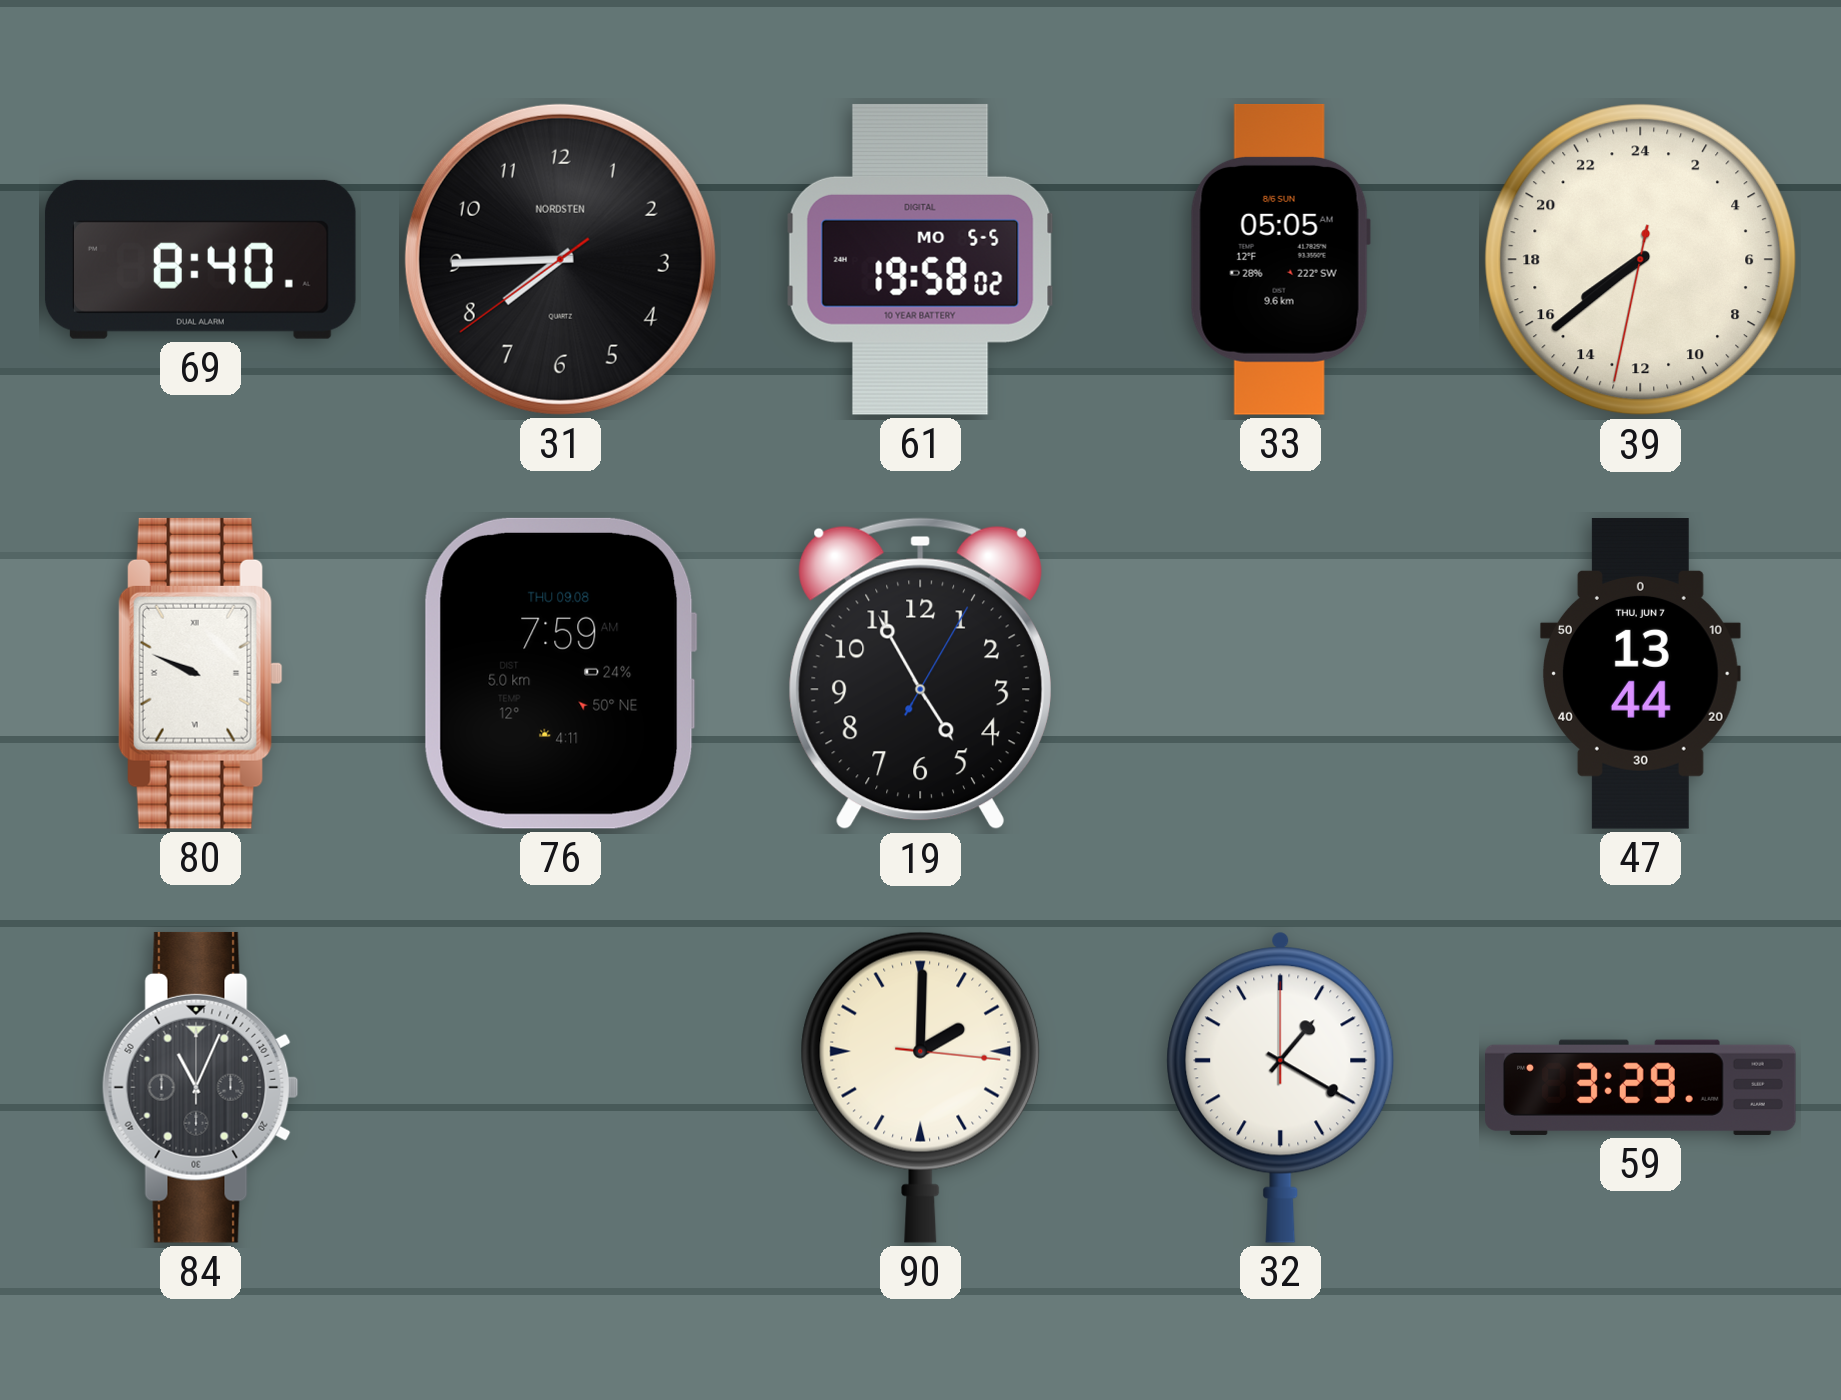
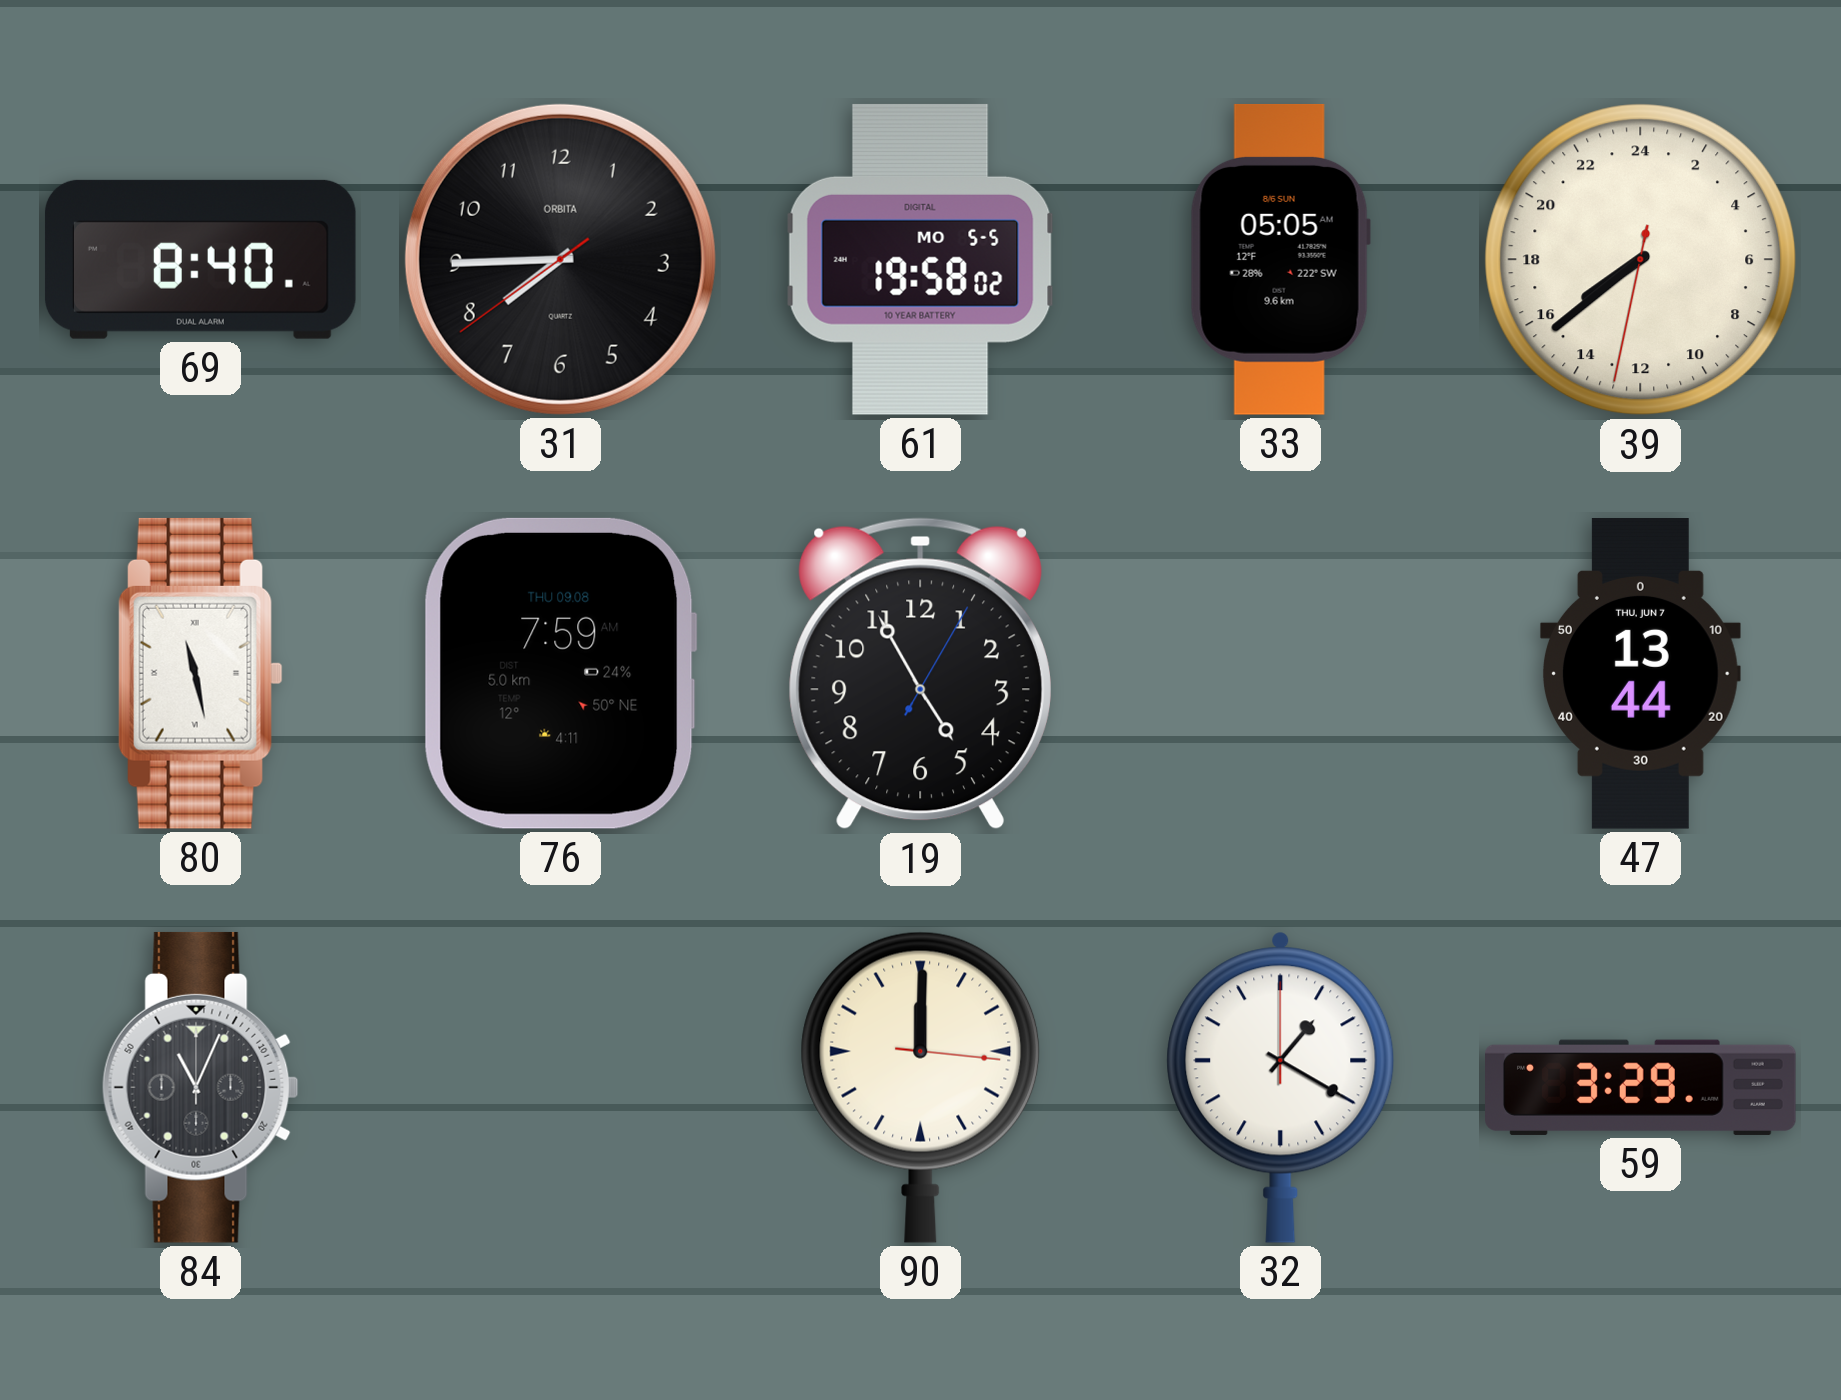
31 brand: NORDSTEN -> ORBITA
80: 9:49 -> 11:28
90: 2:00 -> 12:00
